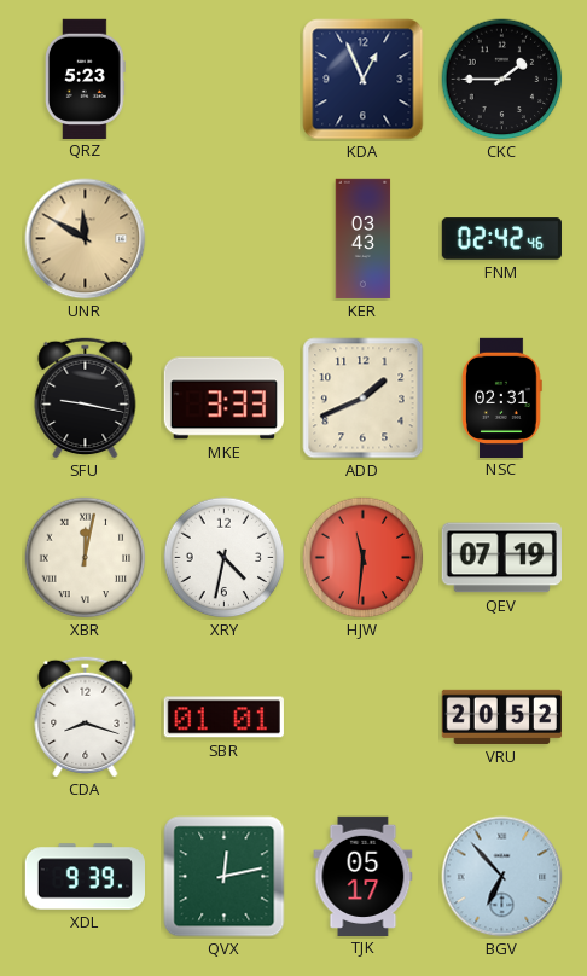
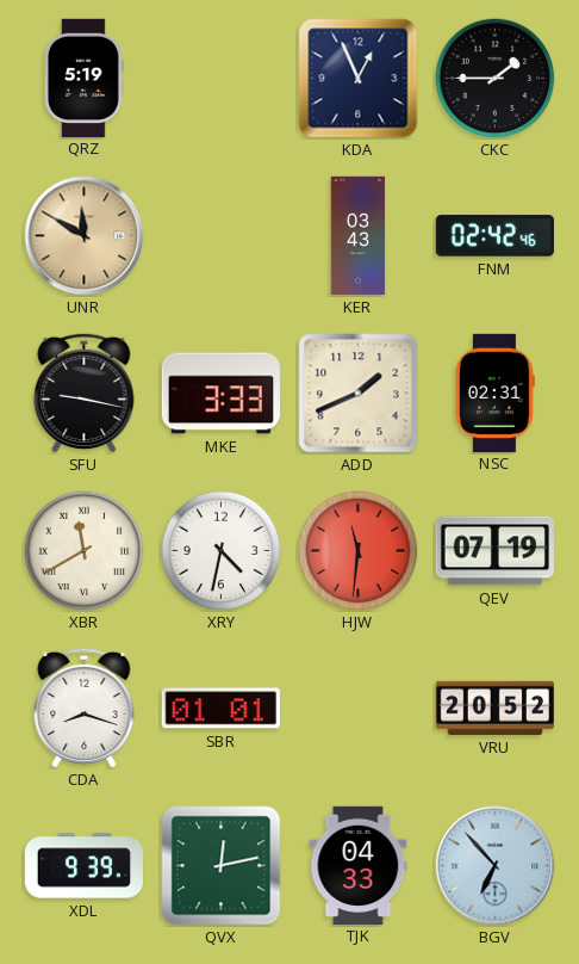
QRZ: 5:23 -> 5:19
XBR: 12:02 -> 11:40
TJK: 05:17 -> 04:33
